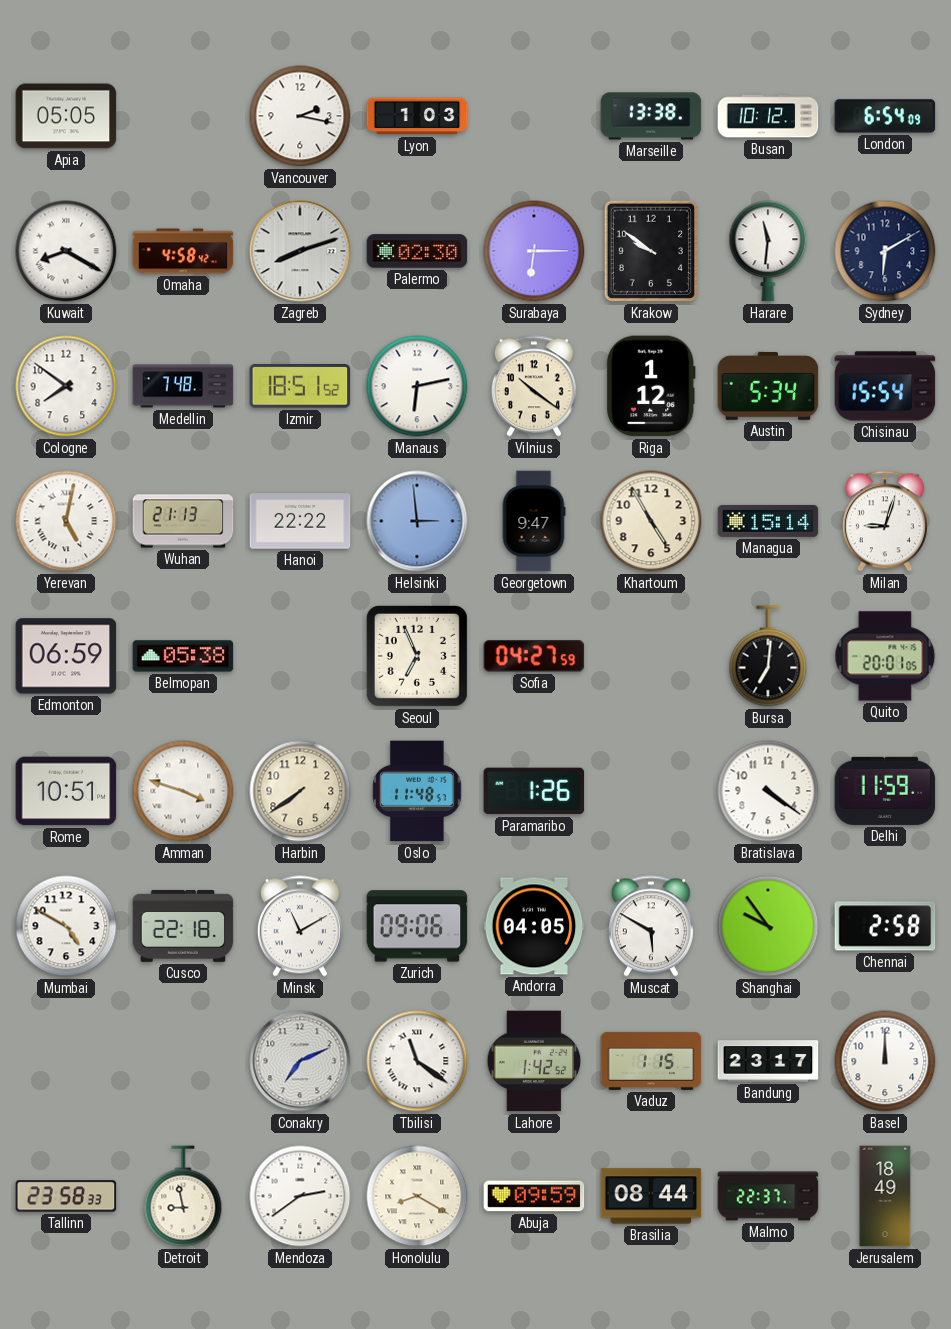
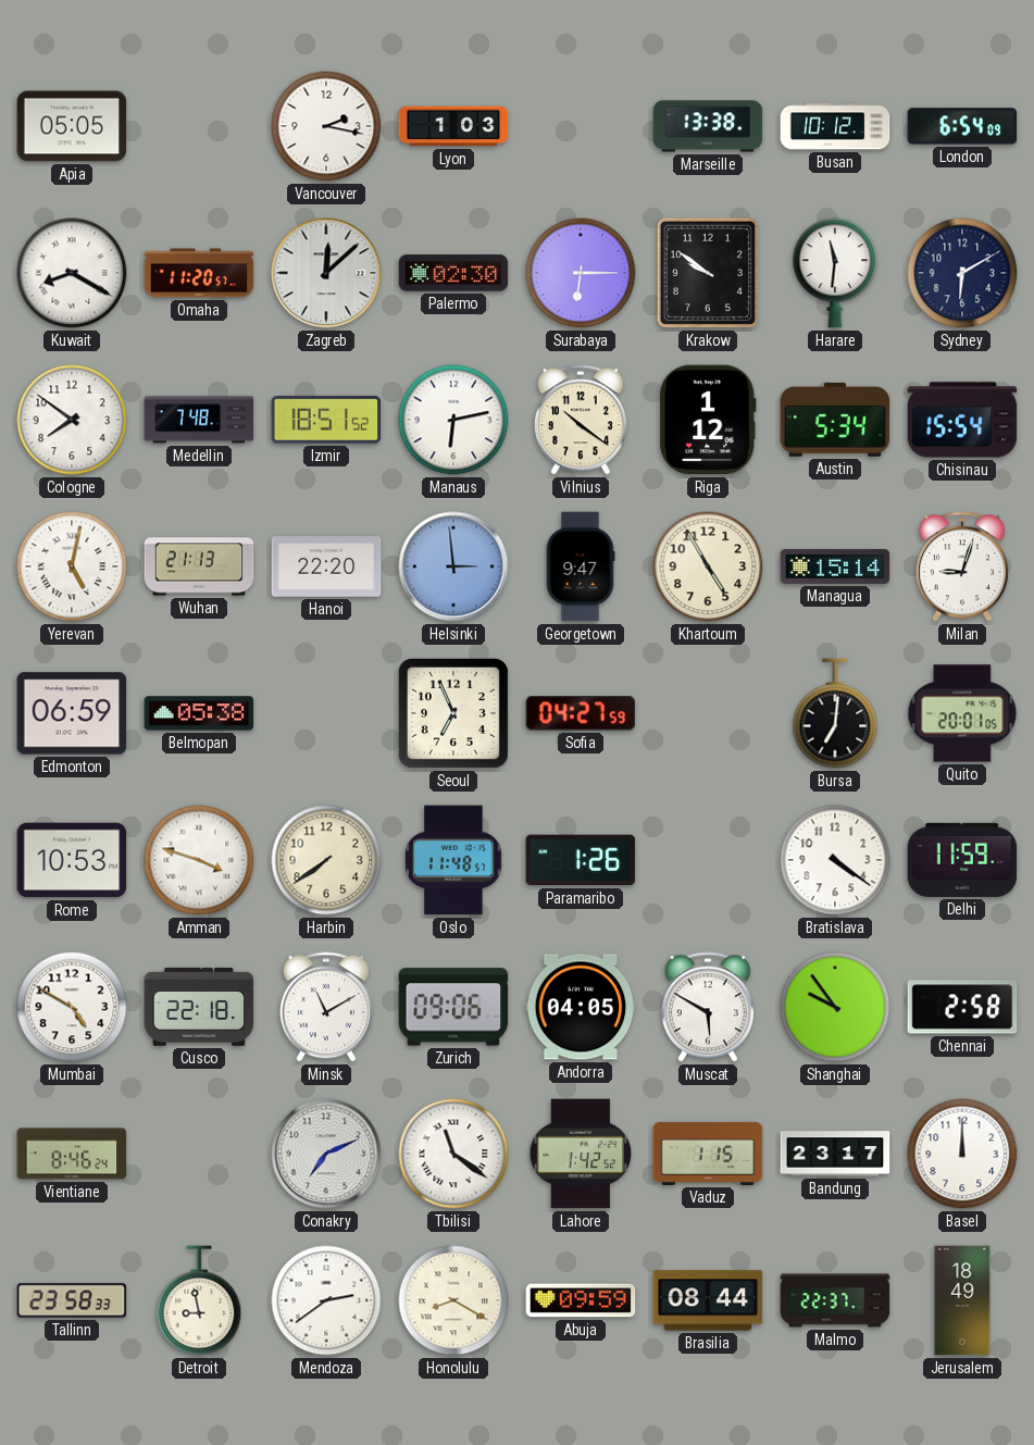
Omaha: 4:58 -> 11:20
Zagreb: 8:12 -> 12:08
Hanoi: 22:22 -> 22:20
Rome: 10:51 -> 10:53
Vientiane: none -> 8:46
